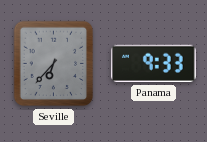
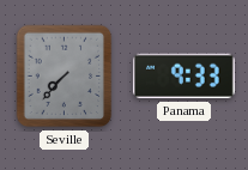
Seville: 6:37 -> 7:37
